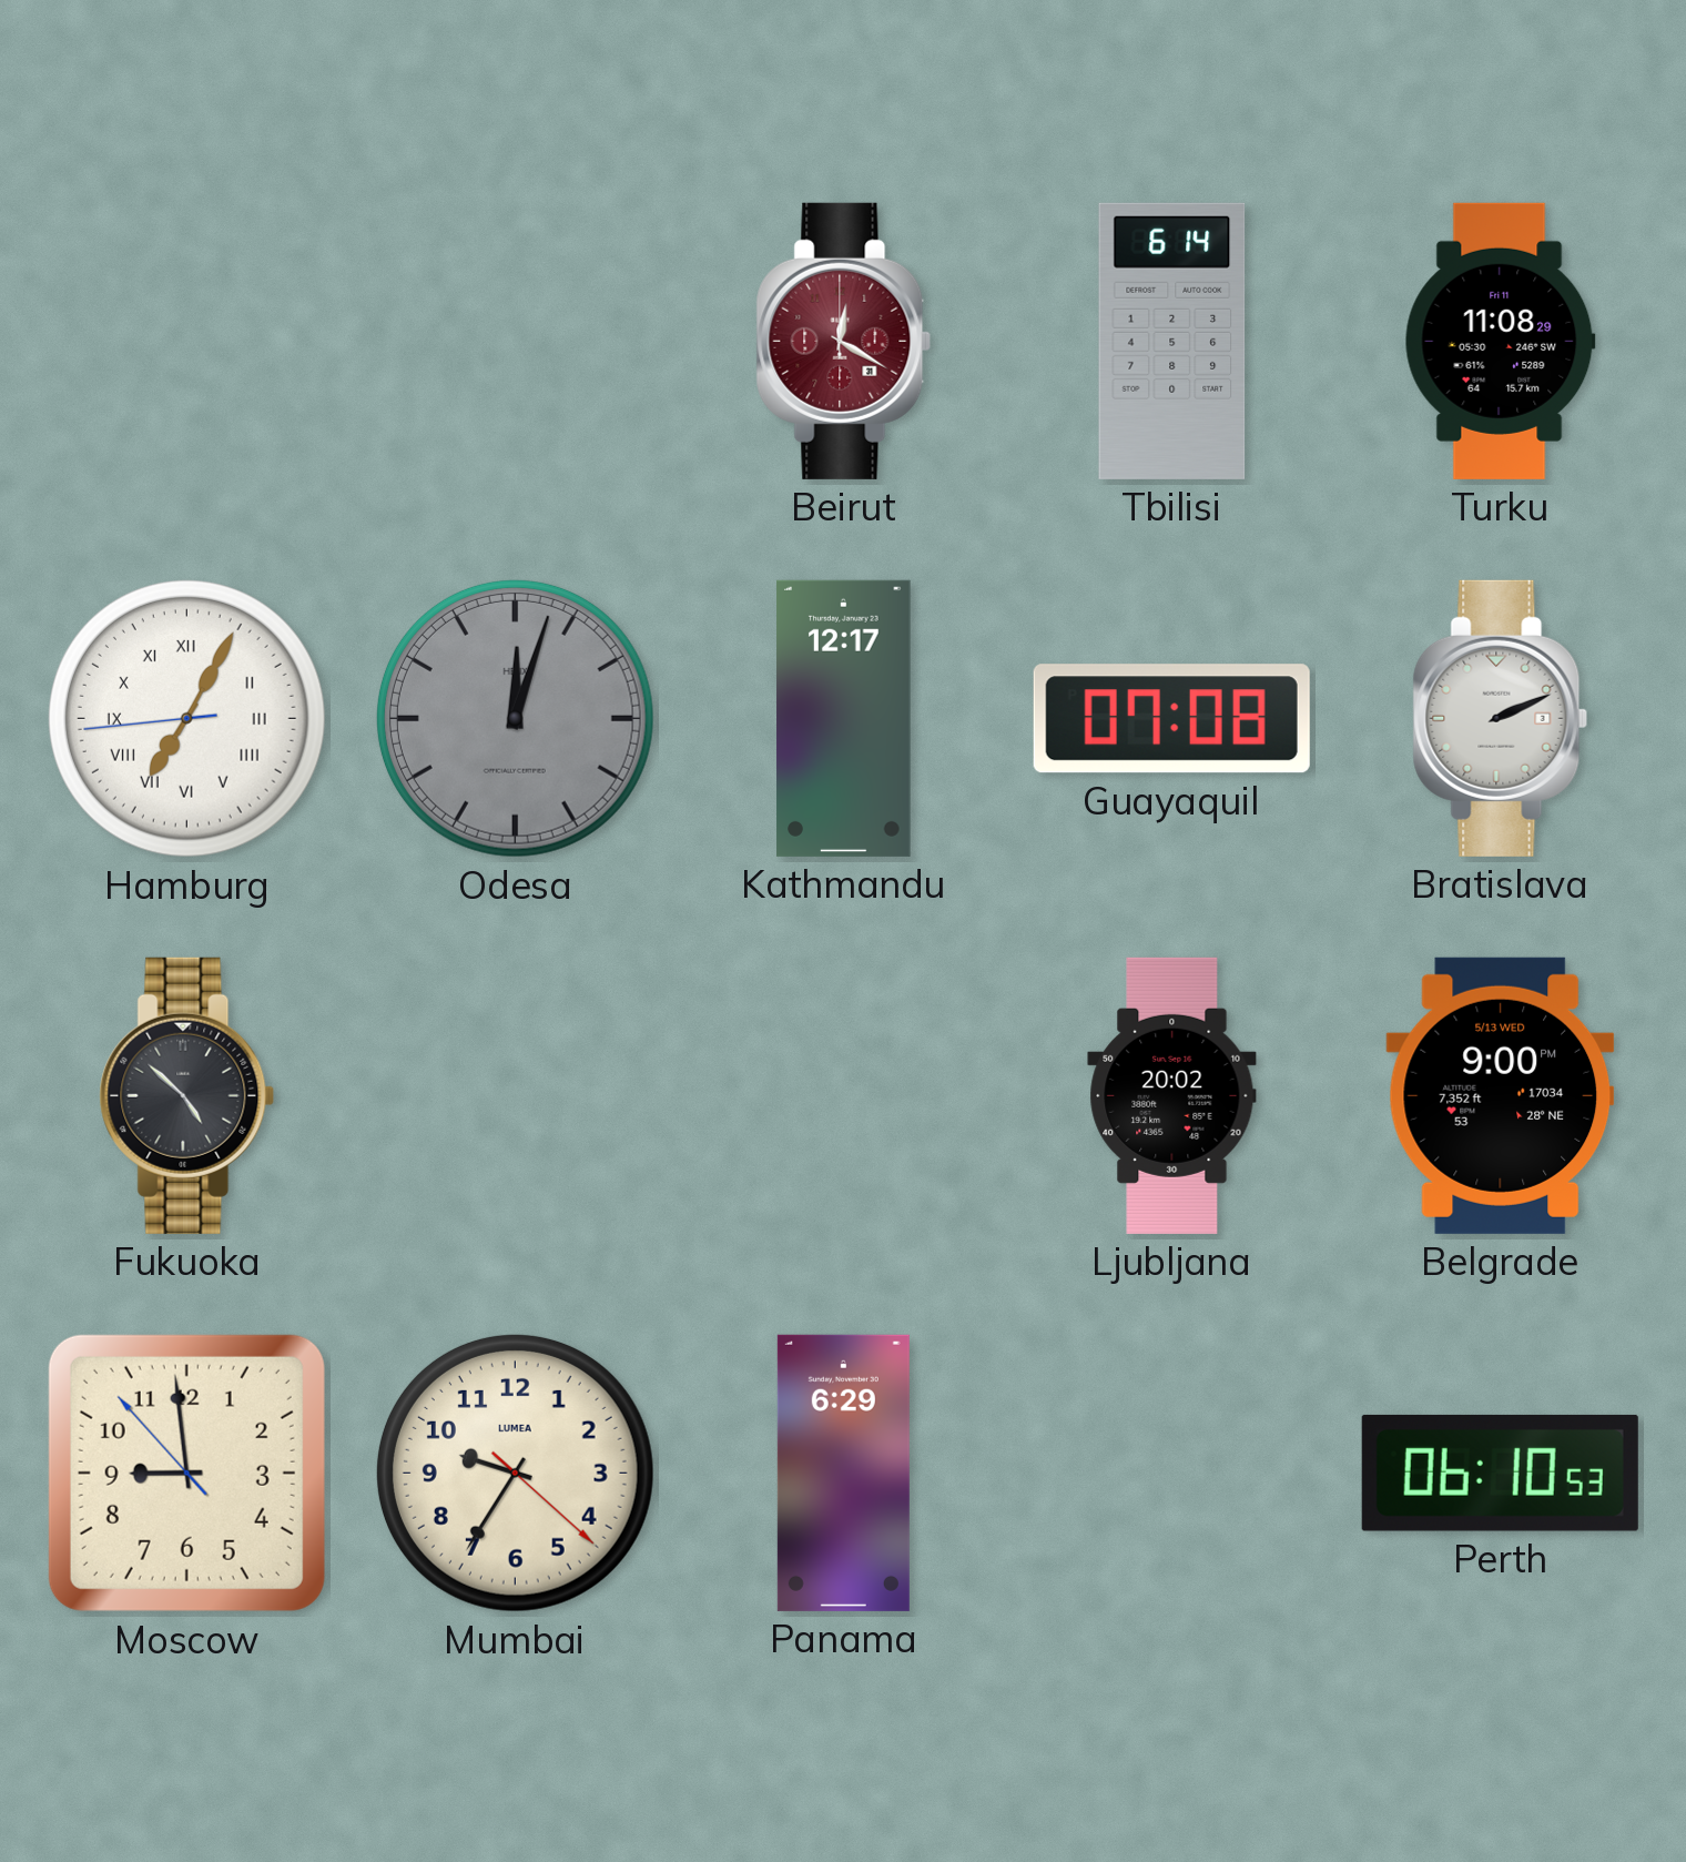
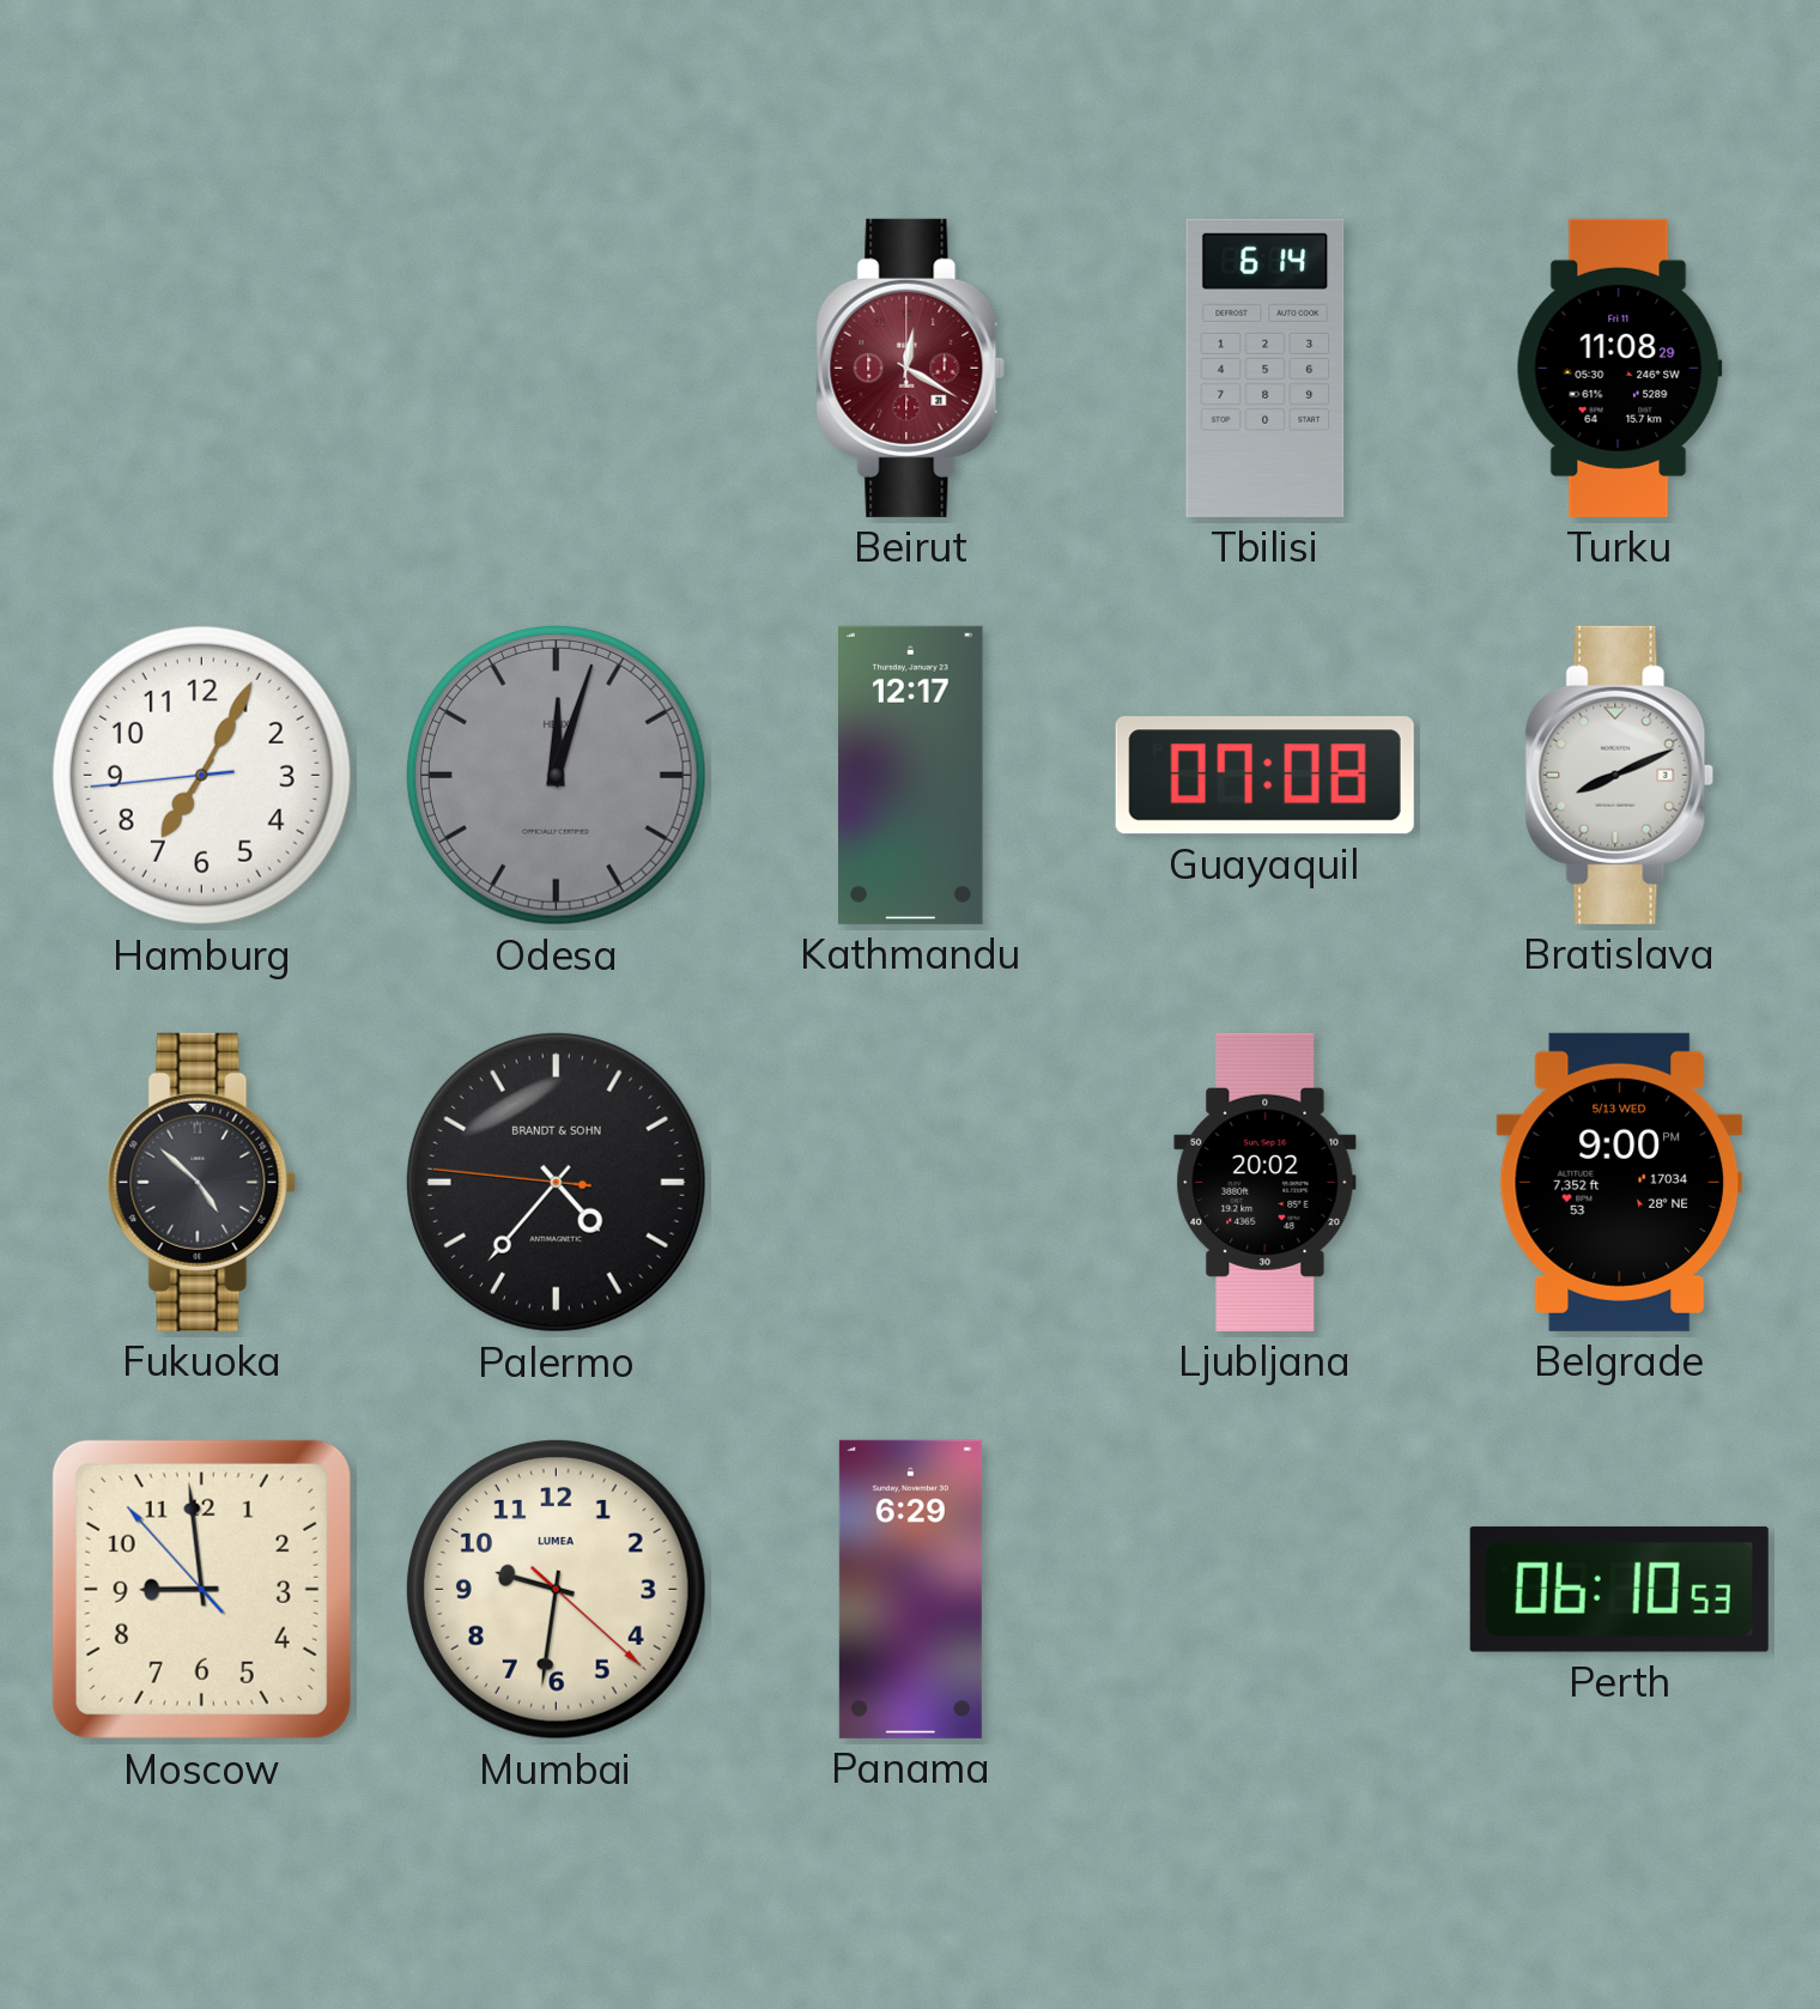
Hamburg numerals: Roman -> Arabic
Bratislava: 2:11 -> 8:11
Palermo: none -> 4:36
Mumbai: 9:35 -> 9:31
